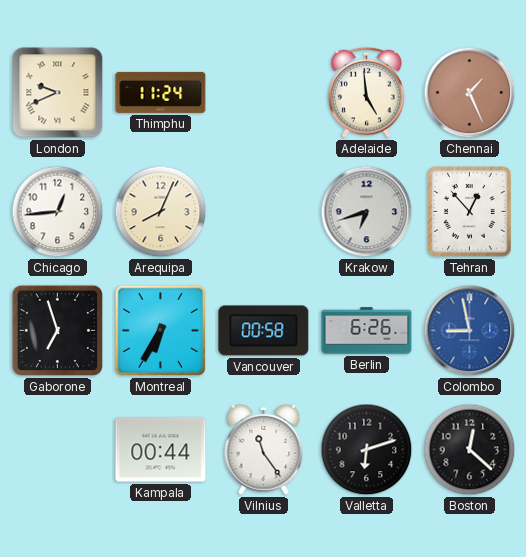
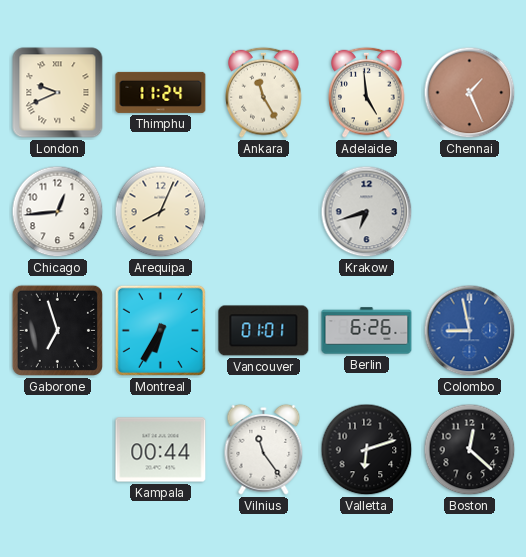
Ankara: none -> 11:25
Tehran: 12:53 -> none
Vancouver: 00:58 -> 01:01
